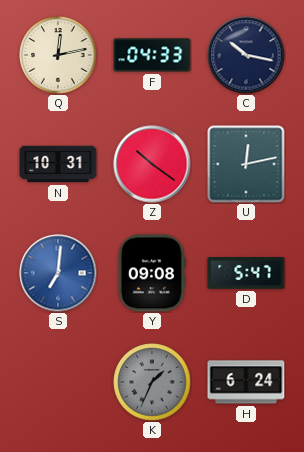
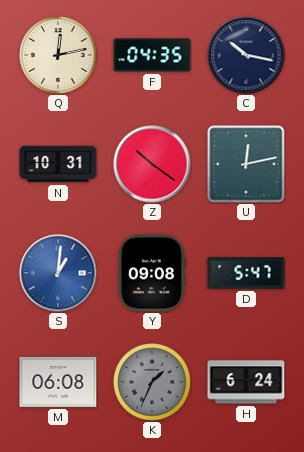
F: 04:33 -> 04:35
S: 7:01 -> 1:01
M: none -> 06:08
